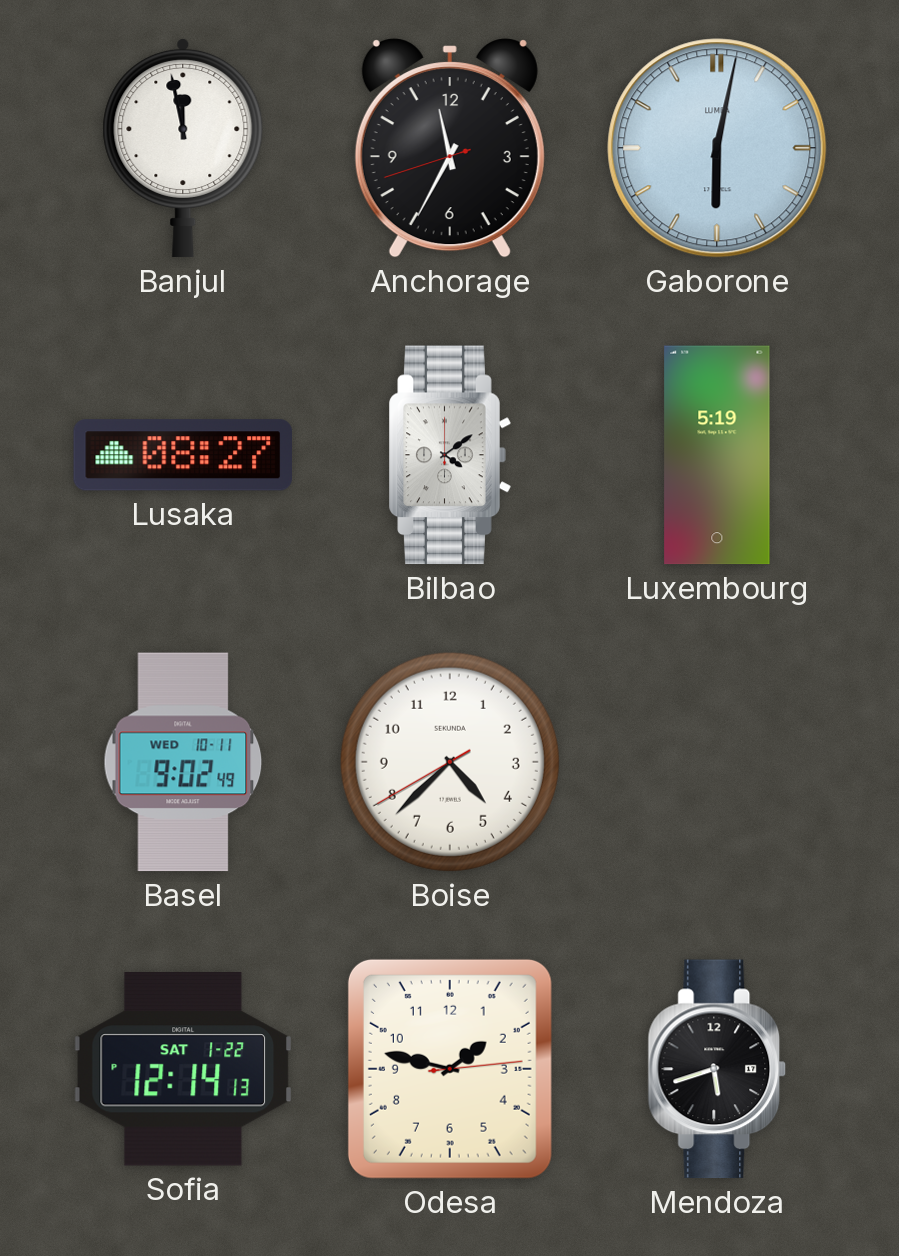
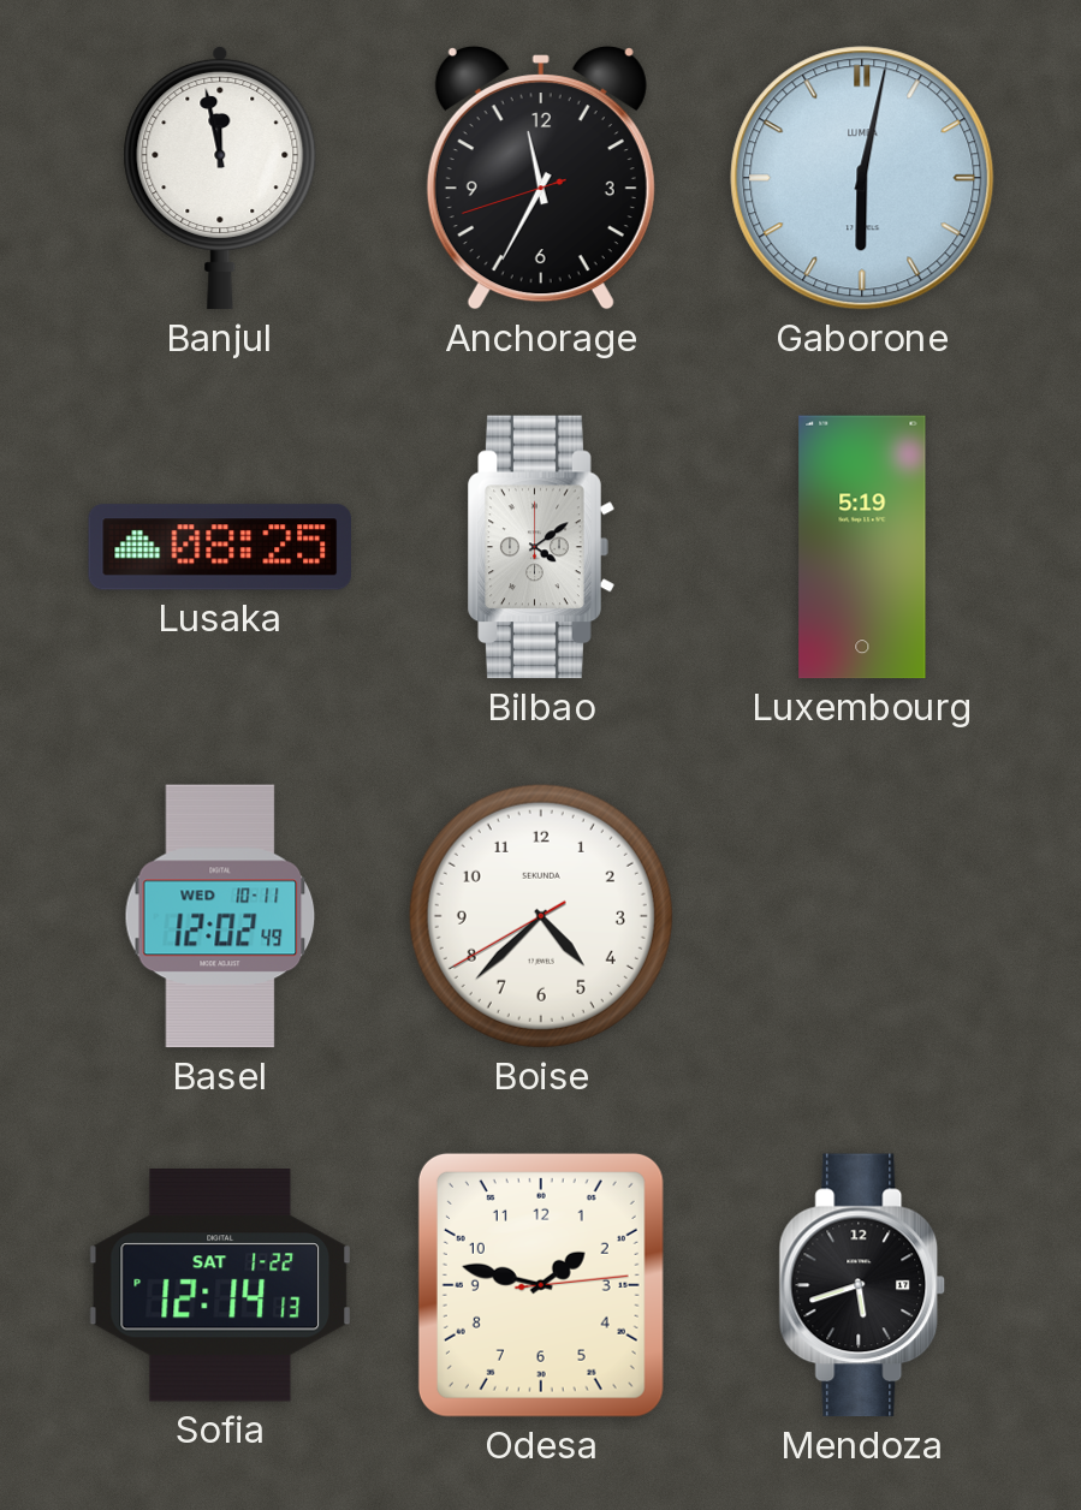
Lusaka: 08:27 -> 08:25
Basel: 9:02 -> 12:02
